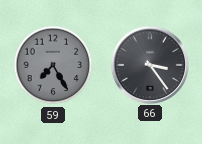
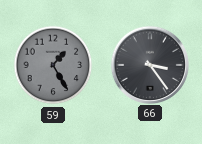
59: 7:25 -> 1:25
